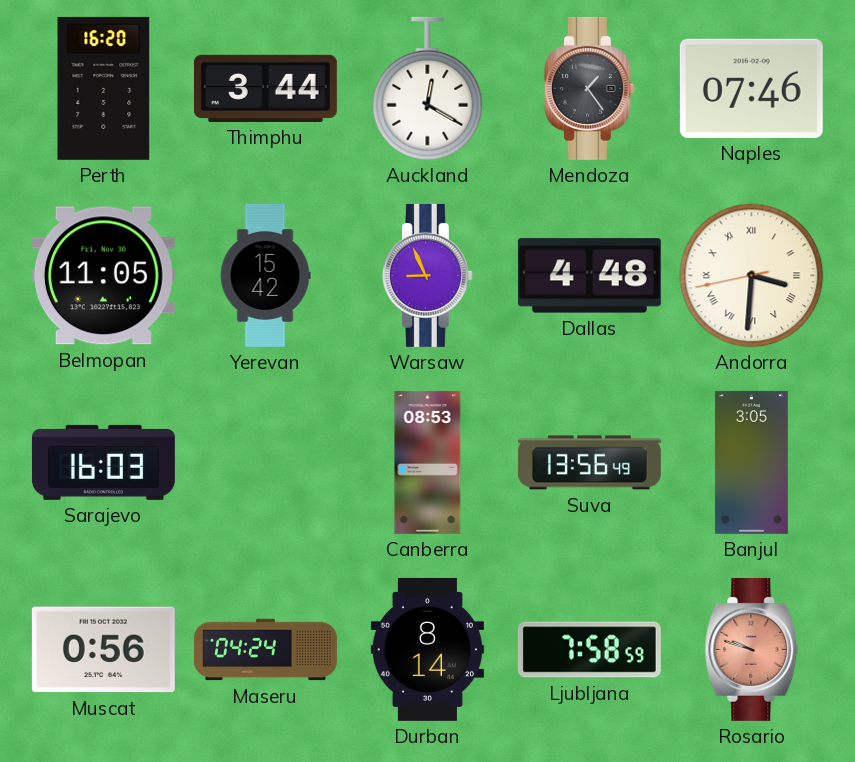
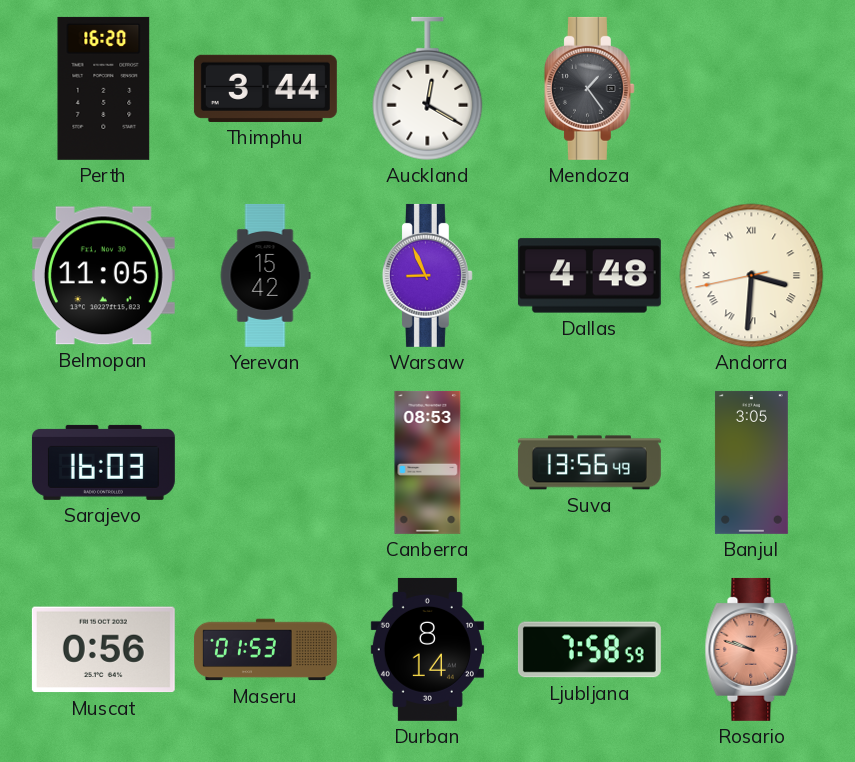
Naples: 07:46 -> none
Maseru: 04:24 -> 01:53
